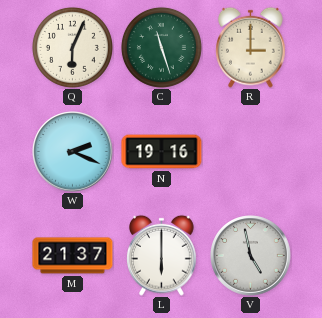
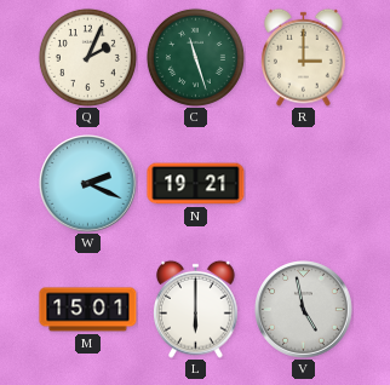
Q: 6:04 -> 2:04
N: 19:16 -> 19:21
M: 21:37 -> 15:01
